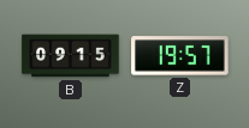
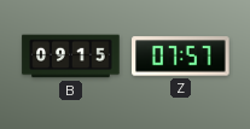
Z: 19:57 -> 07:57
